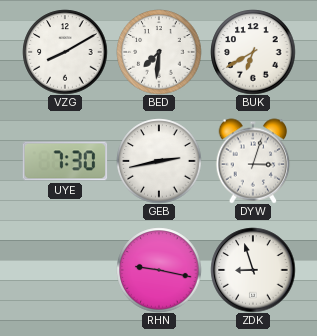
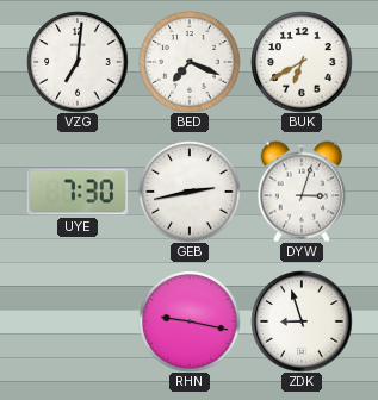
VZG: 8:10 -> 7:01
BED: 7:31 -> 7:19
